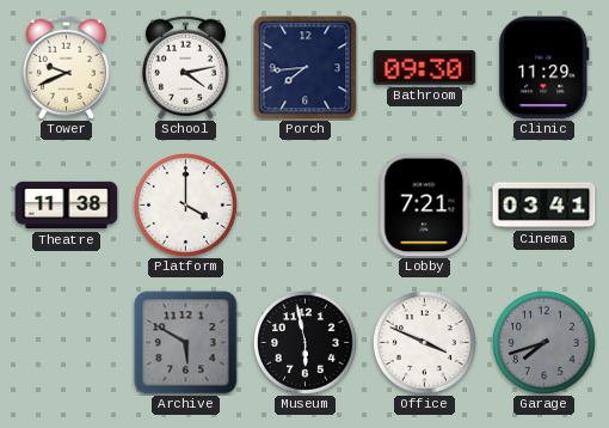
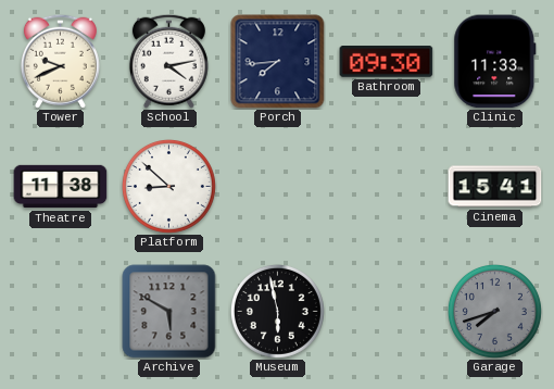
Clinic: 11:29 -> 11:33
Platform: 4:00 -> 8:52
Lobby: 7:21 -> none
Cinema: 03:41 -> 15:41
Office: 3:49 -> none
